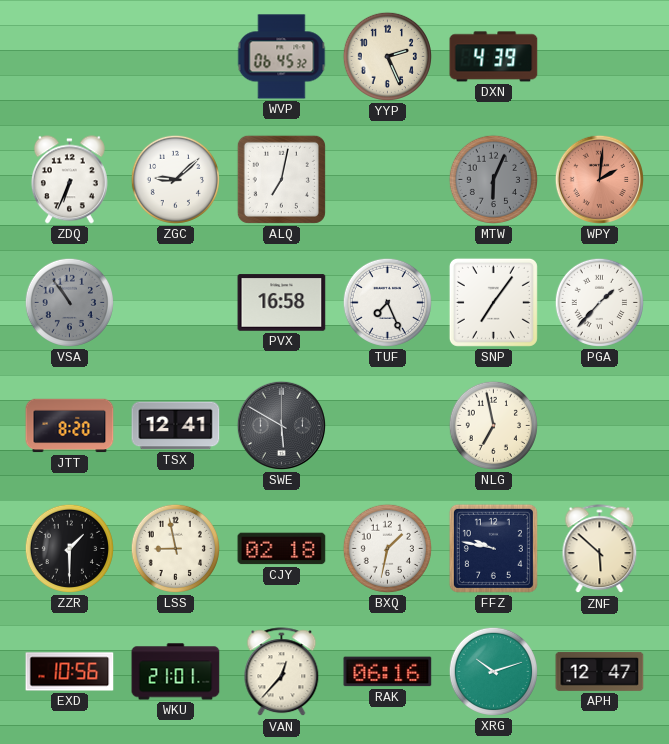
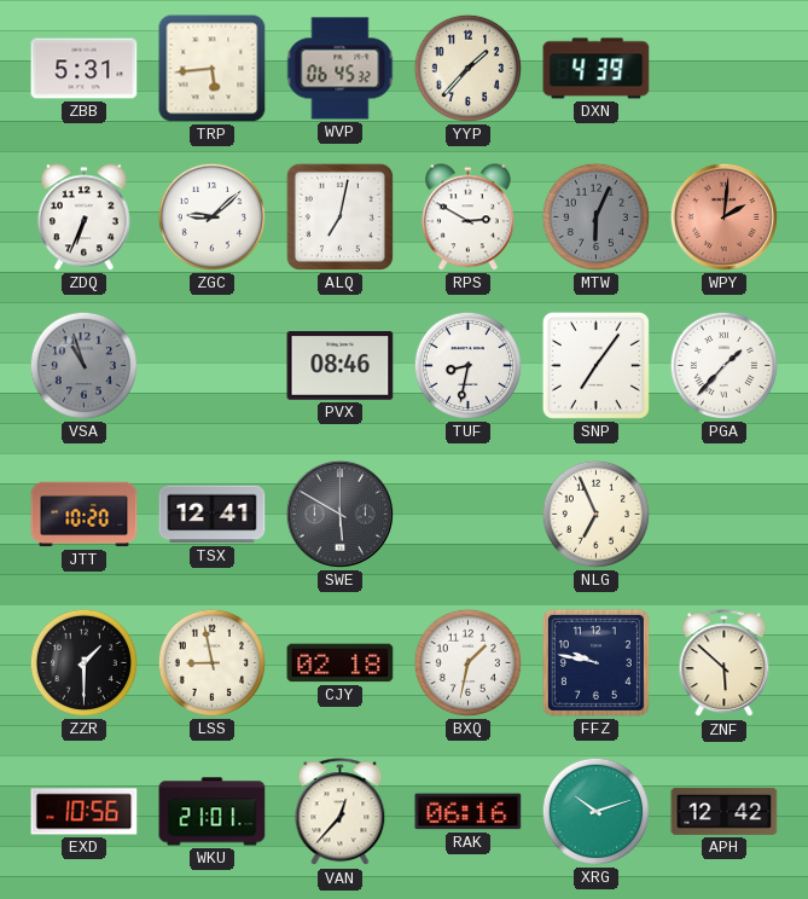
ZBB: none -> 5:31
TRP: none -> 5:44
YYP: 2:26 -> 1:37
RPS: none -> 2:50
VSA: 10:54 -> 10:57
PVX: 16:58 -> 08:46
TUF: 7:26 -> 8:32
JTT: 8:20 -> 10:20
NLG: 6:58 -> 6:56
APH: 12:47 -> 12:42
